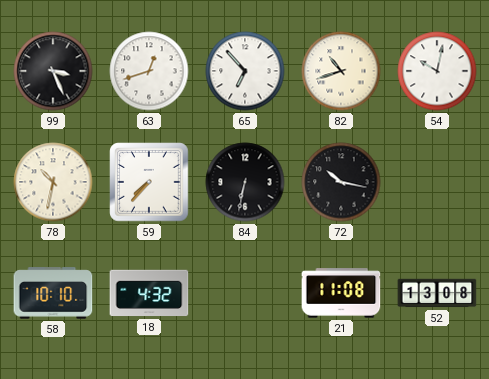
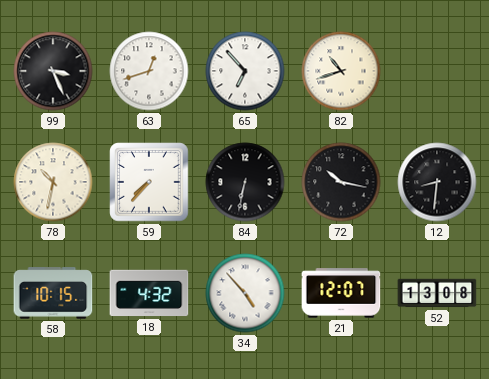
54: 10:02 -> none
12: none -> 8:31
58: 10:10 -> 10:15
34: none -> 4:53
21: 11:08 -> 12:07
